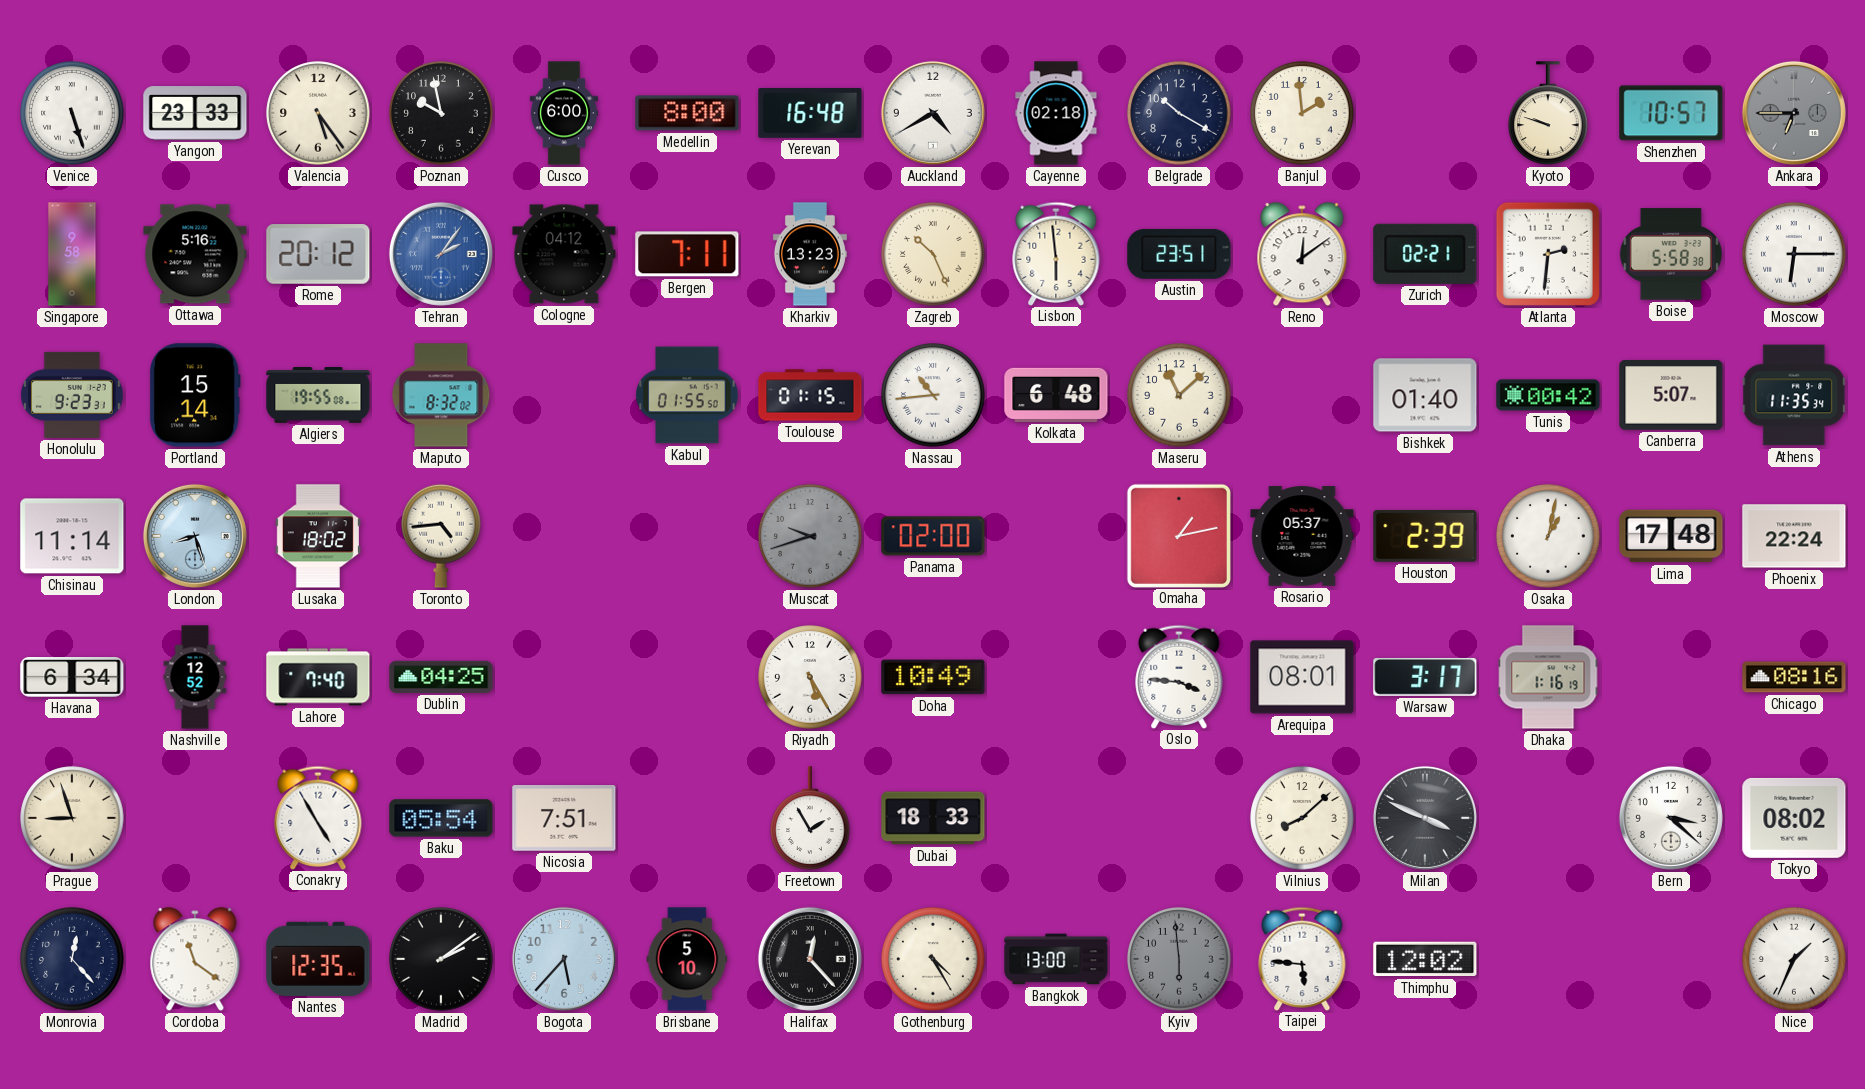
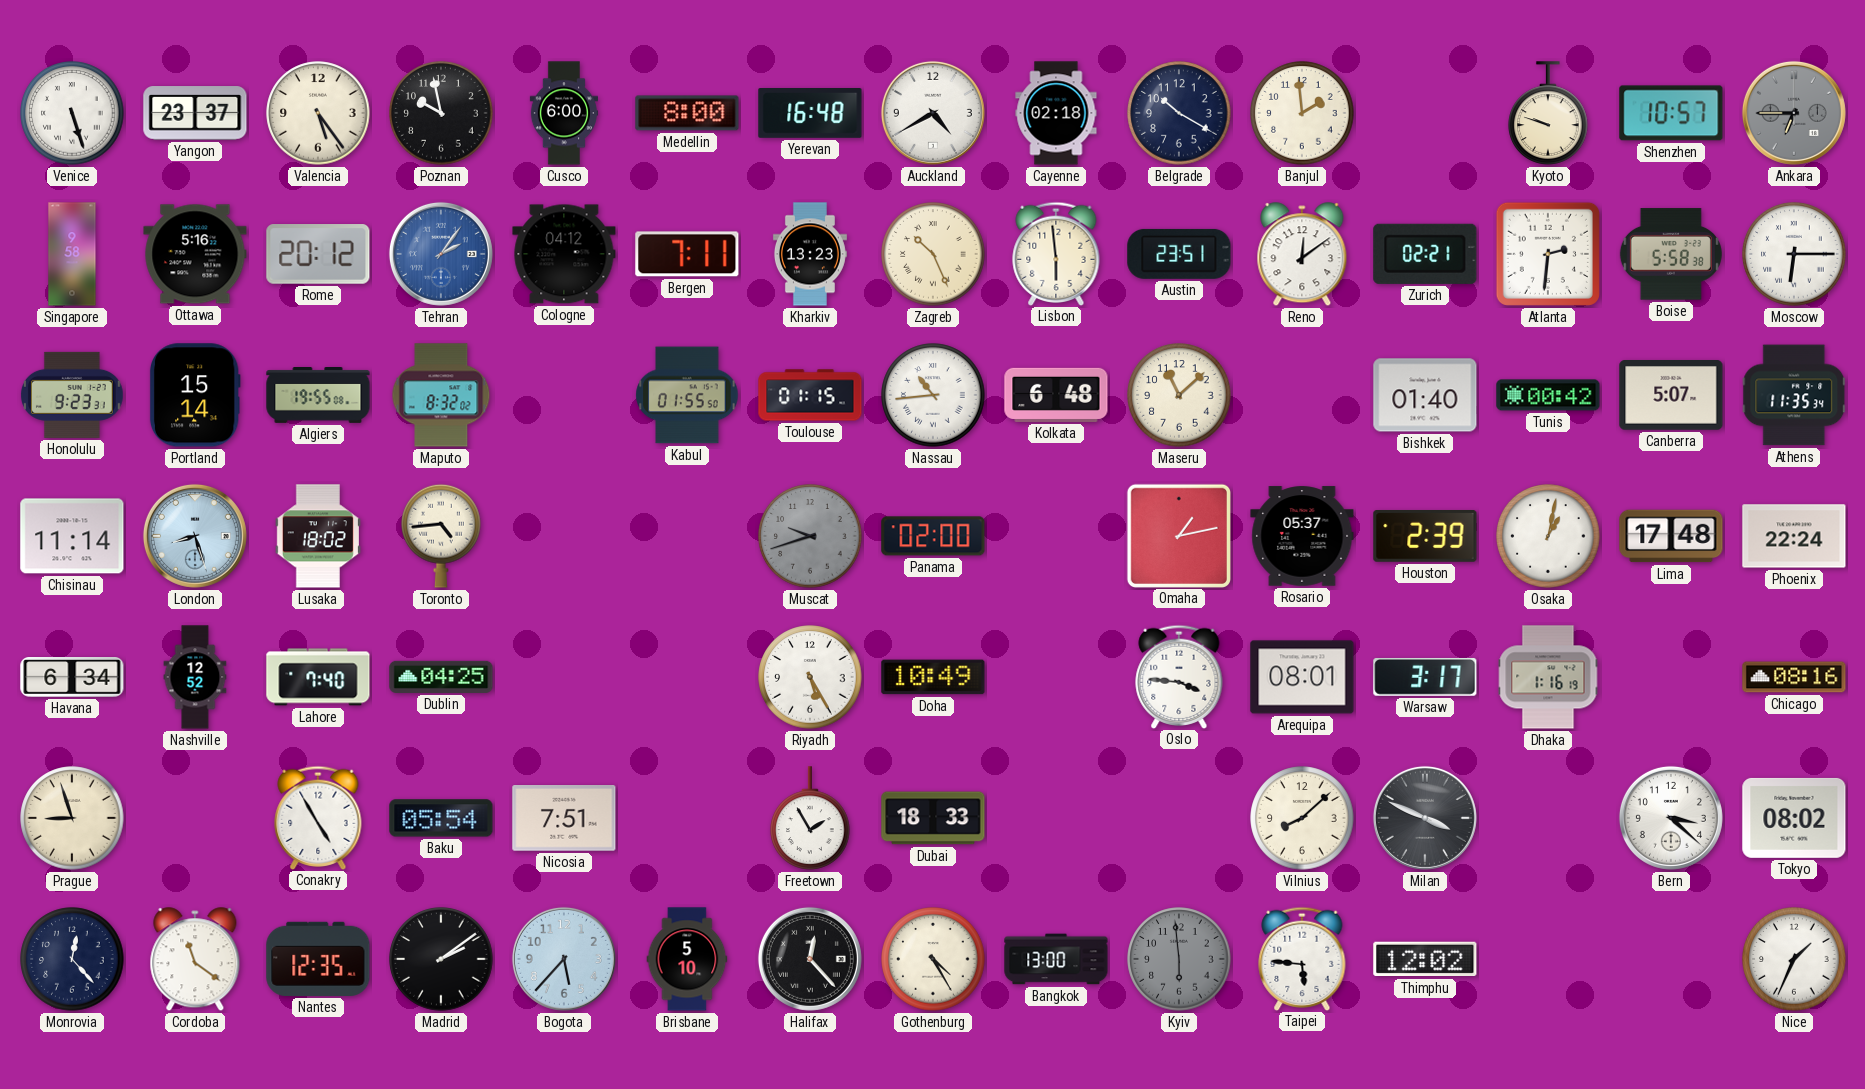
Yangon: 23:33 -> 23:37
